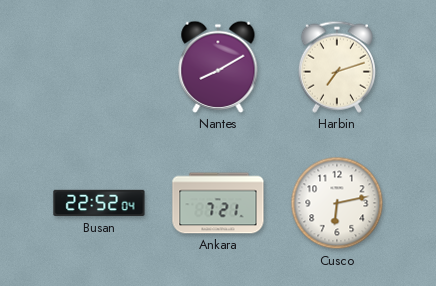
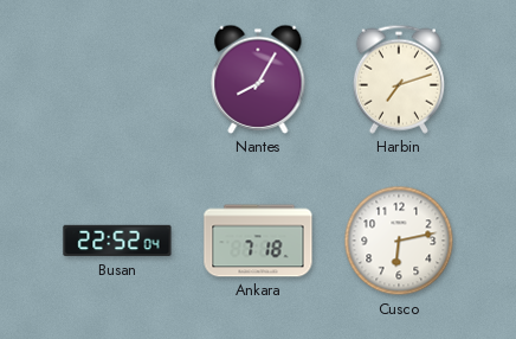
Nantes: 8:10 -> 8:05
Ankara: 7:21 -> 7:18
